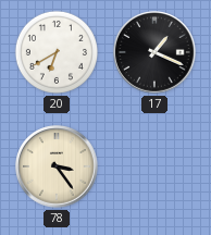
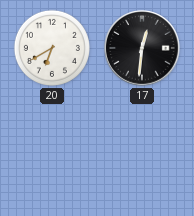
17: 1:19 -> 12:31
78: 3:24 -> none
